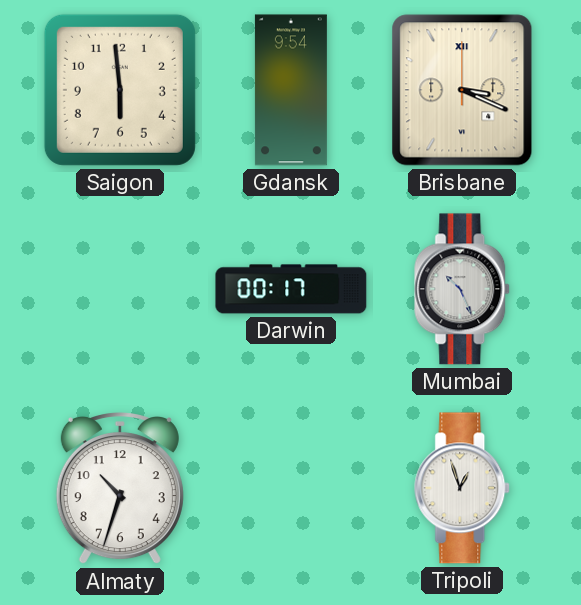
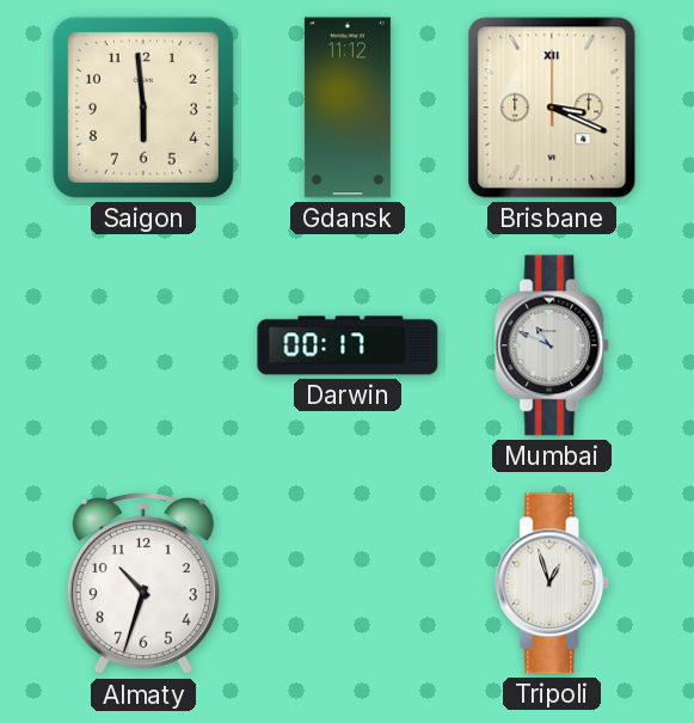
Gdansk: 9:54 -> 11:12
Mumbai: 10:26 -> 10:49
